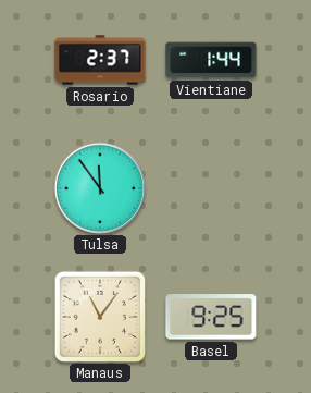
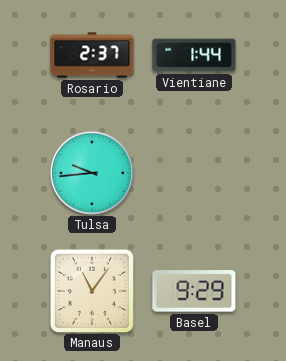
Tulsa: 11:54 -> 9:44
Basel: 9:25 -> 9:29
